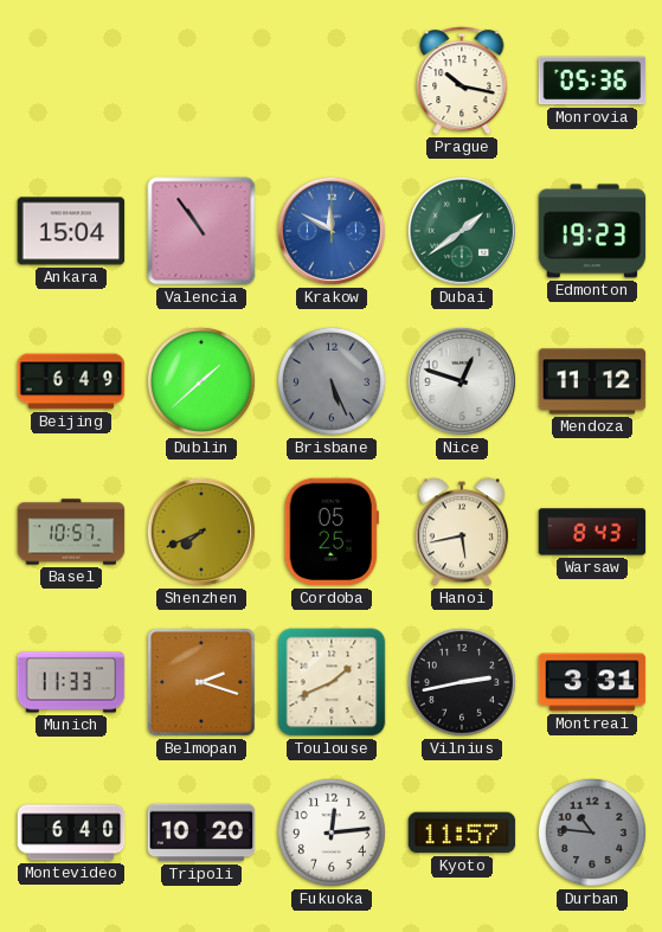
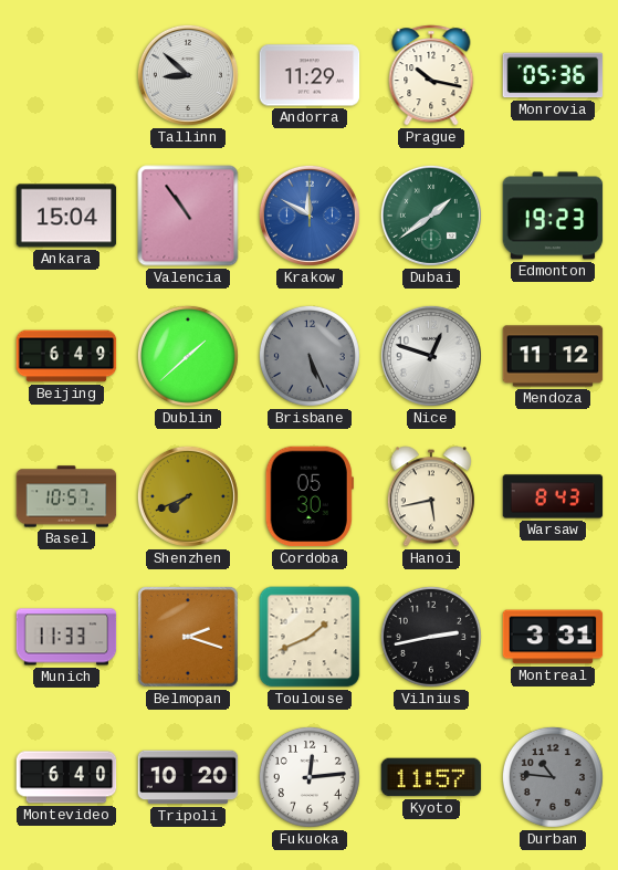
Tallinn: none -> 8:52
Andorra: none -> 11:29
Cordoba: 05:25 -> 05:30
